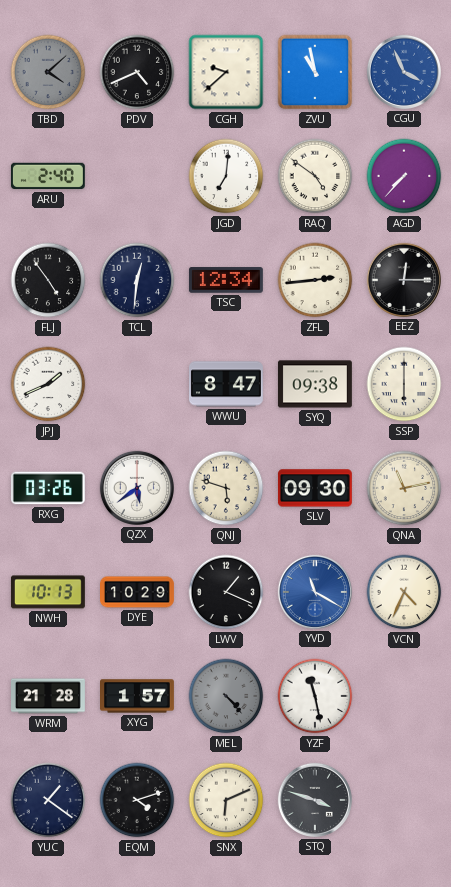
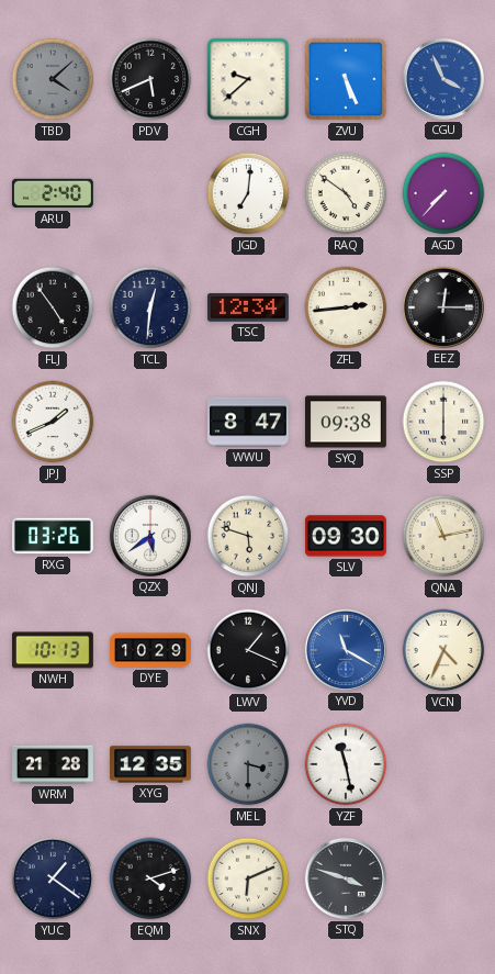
PDV: 4:41 -> 5:41
ZVU: 10:58 -> 5:26
XYG: 1:57 -> 12:35
MEL: 4:23 -> 3:30
